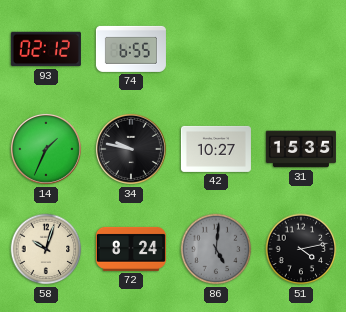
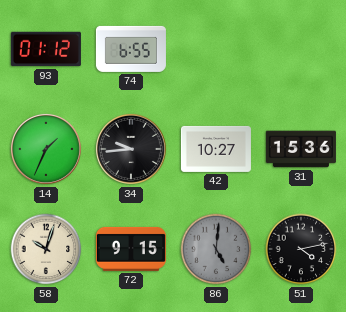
93: 02:12 -> 01:12
34: 9:47 -> 9:44
31: 15:35 -> 15:36
72: 8:24 -> 9:15
